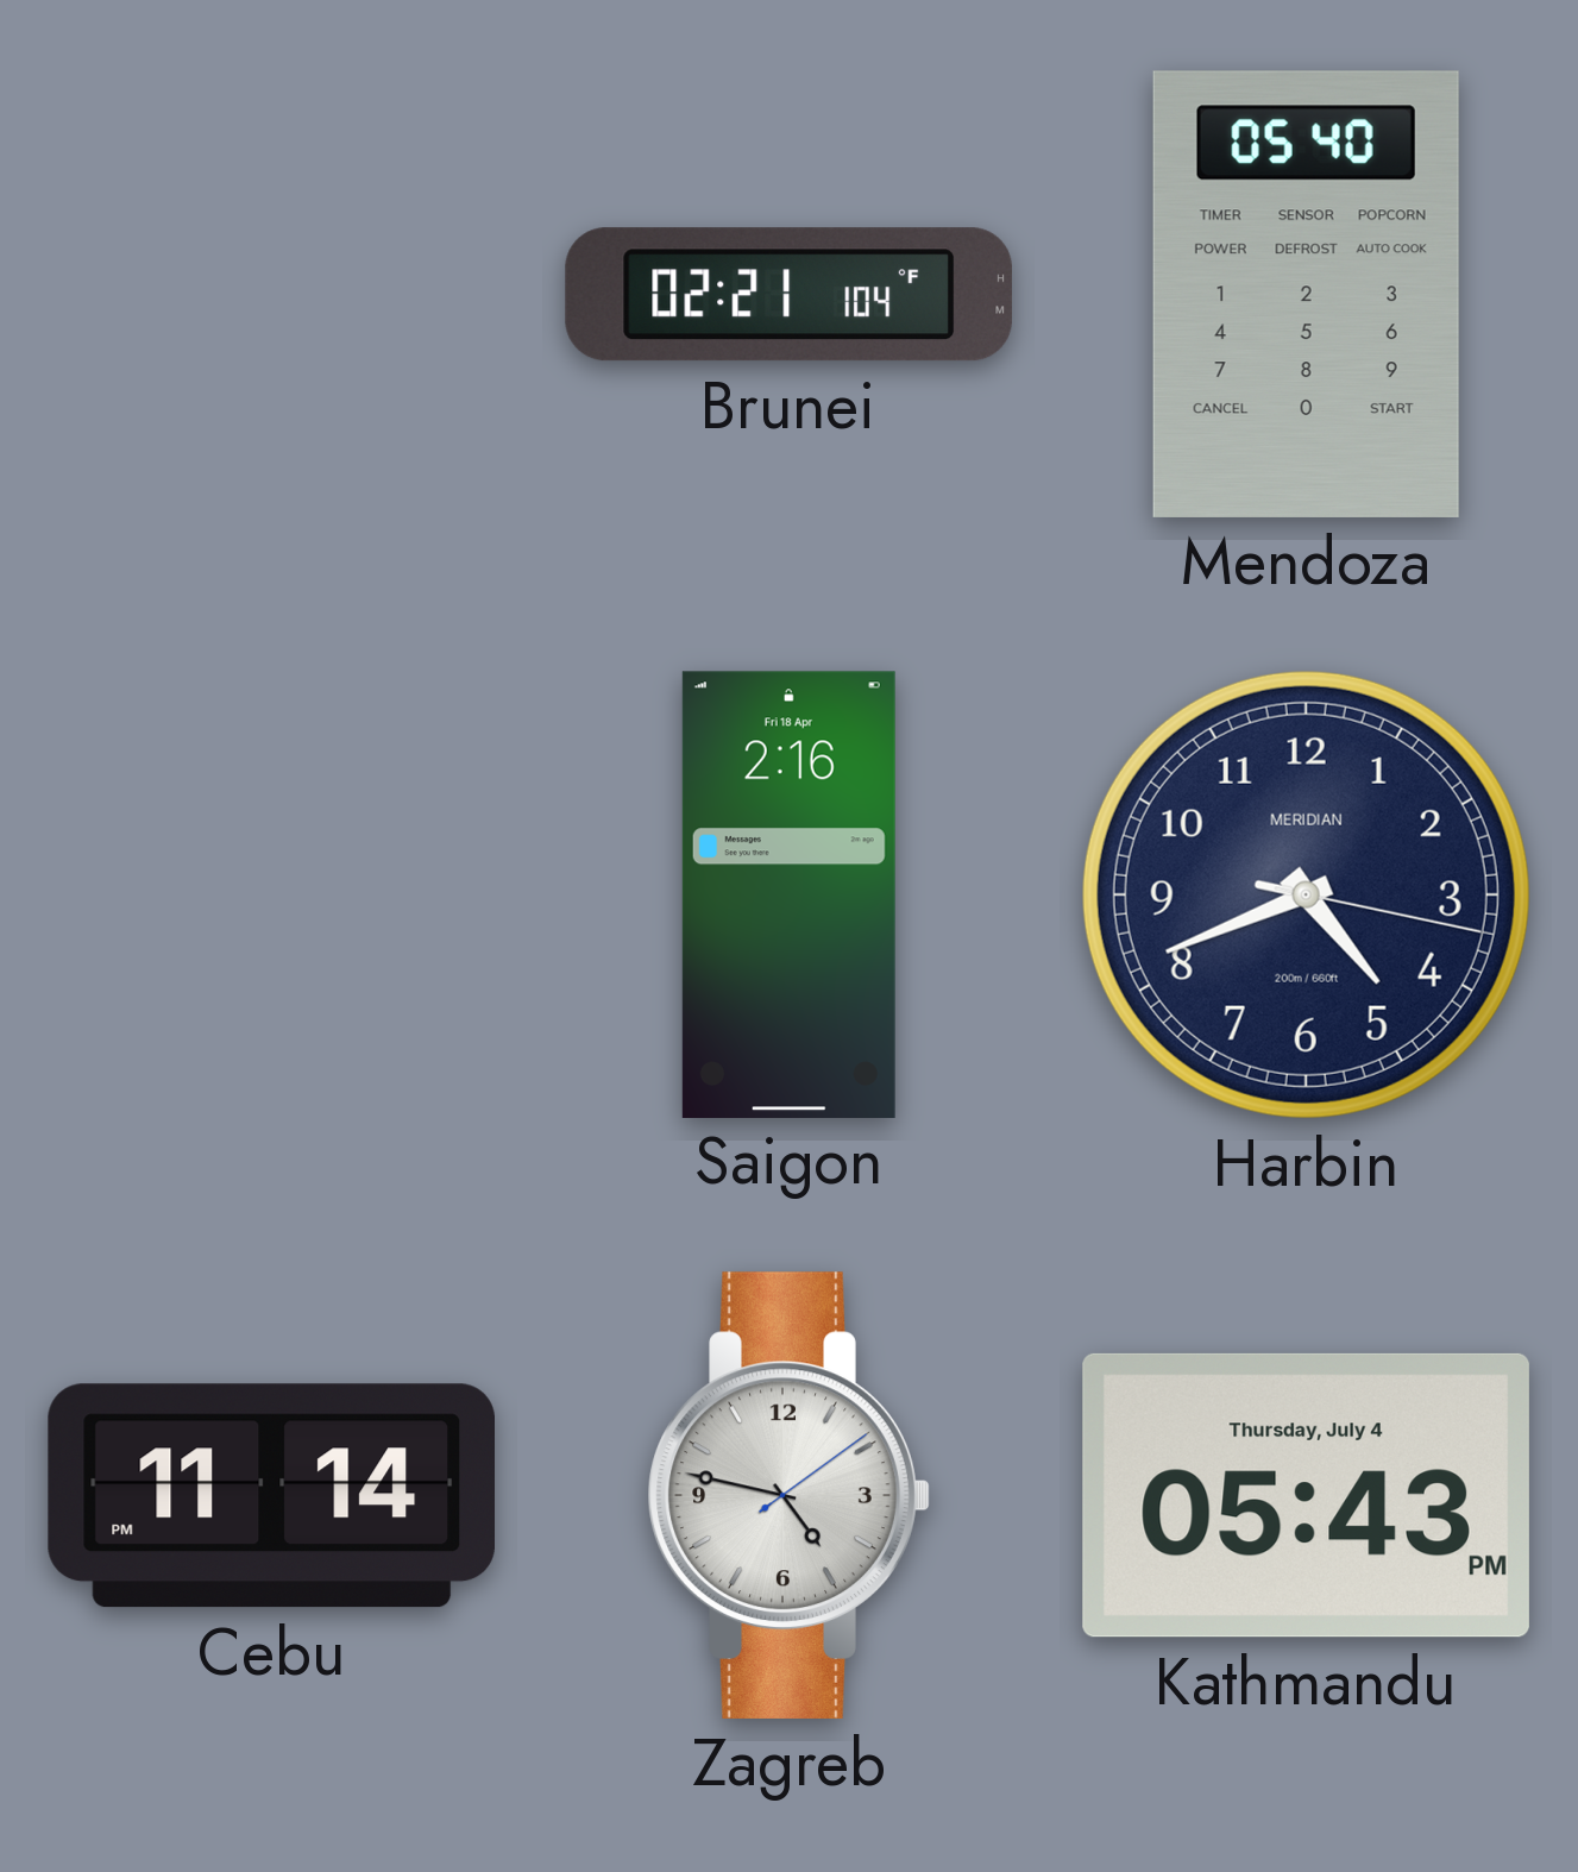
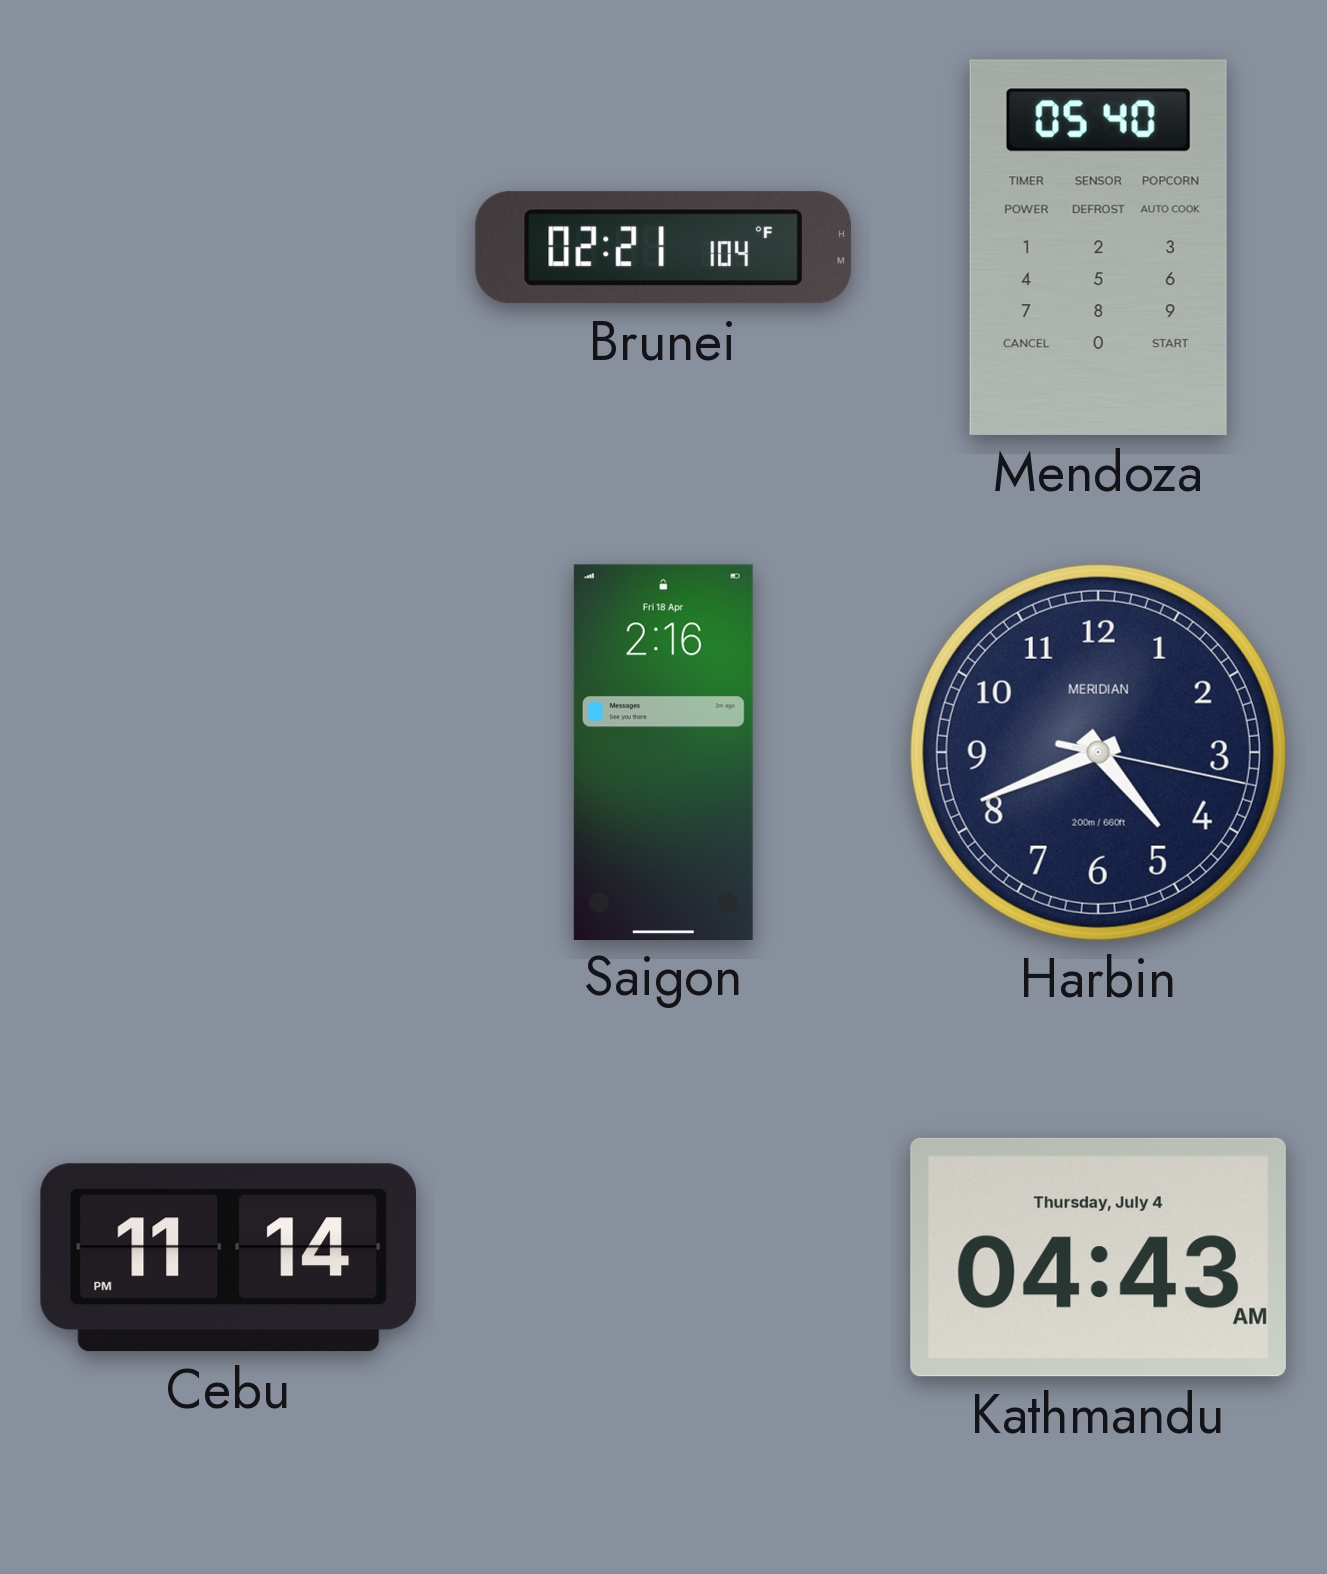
Zagreb: 4:47 -> none
Kathmandu: 05:43 -> 04:43
